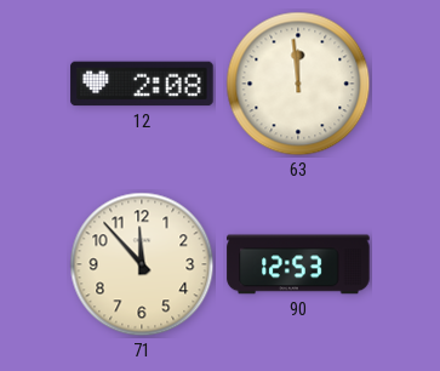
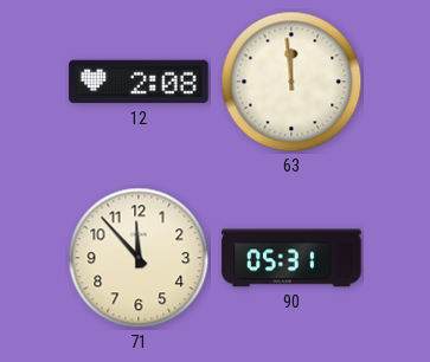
90: 12:53 -> 05:31
